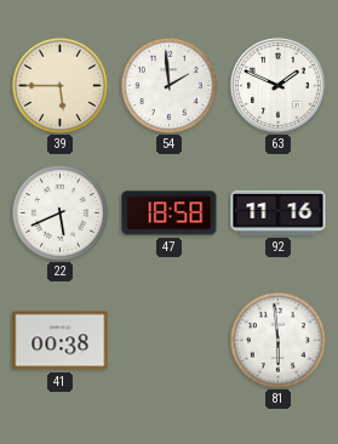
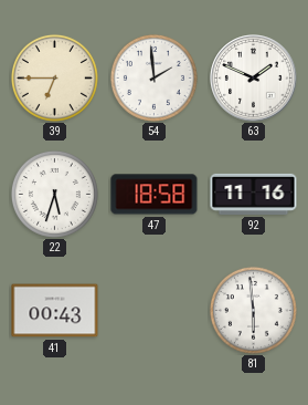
39: 5:45 -> 6:45
22: 5:41 -> 5:33
41: 00:38 -> 00:43
